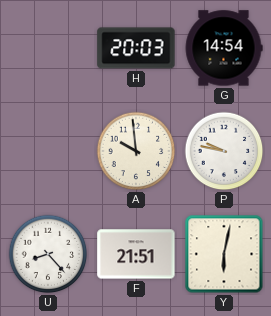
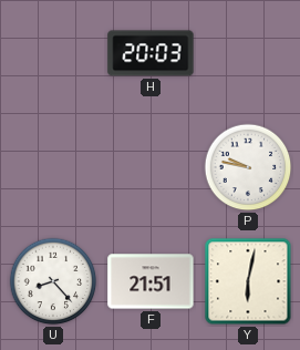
G: 14:54 -> none
A: 9:59 -> none
